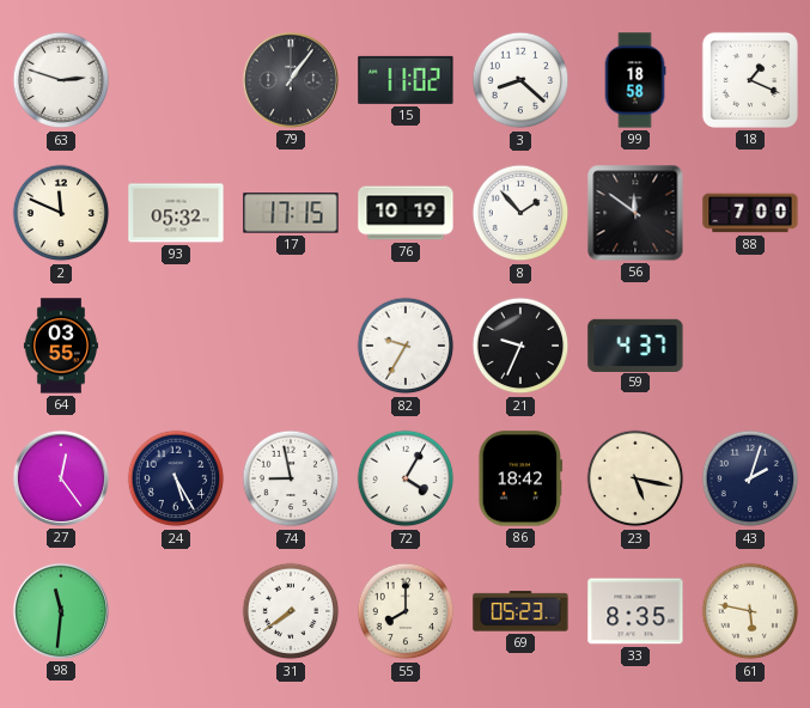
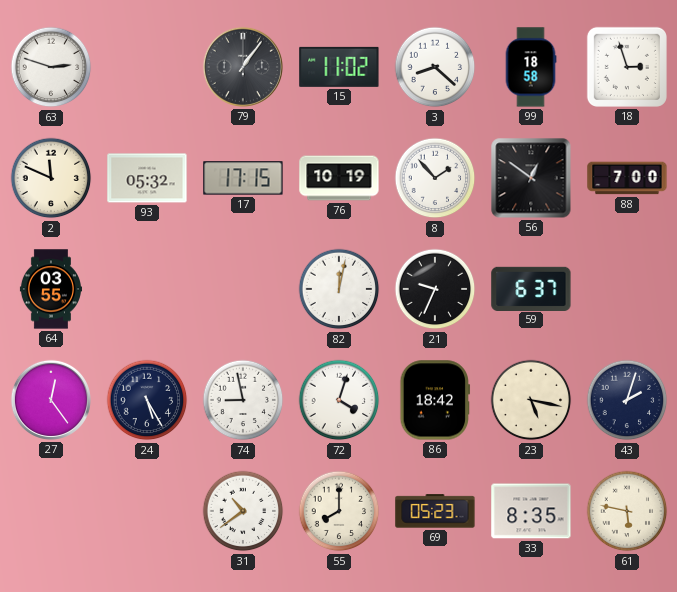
18: 1:19 -> 2:57
56: 11:51 -> 12:51
82: 9:35 -> 12:02
59: 4:37 -> 6:37
72: 4:05 -> 4:03
98: 11:31 -> none
31: 7:39 -> 10:39
